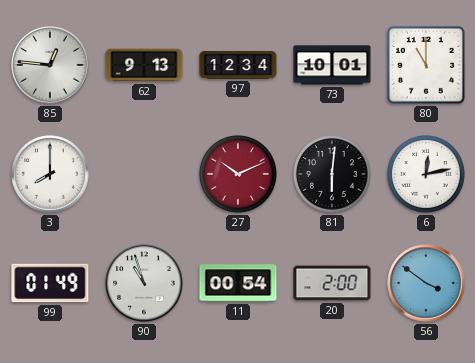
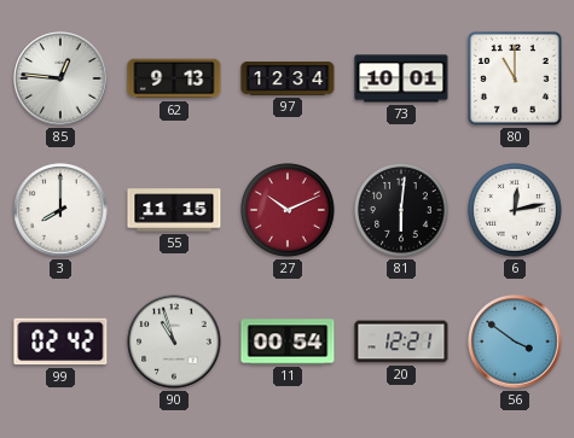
55: none -> 11:15
99: 01:49 -> 02:42
20: 2:00 -> 12:21
